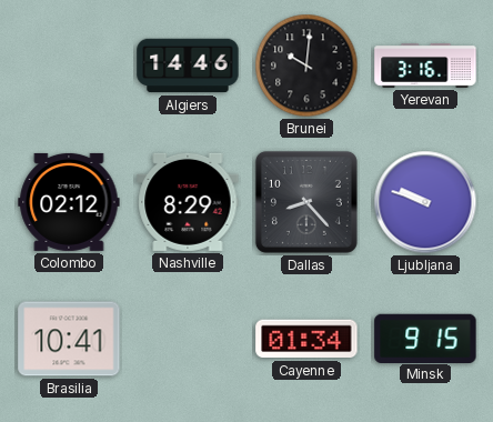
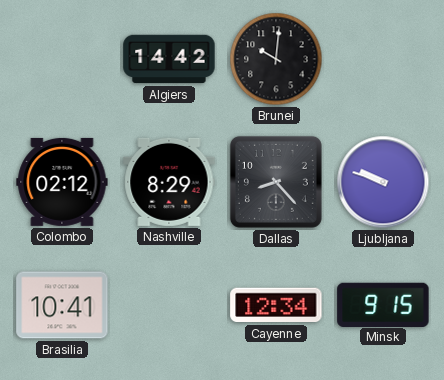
Algiers: 14:46 -> 14:42
Yerevan: 3:16 -> none
Cayenne: 01:34 -> 12:34
